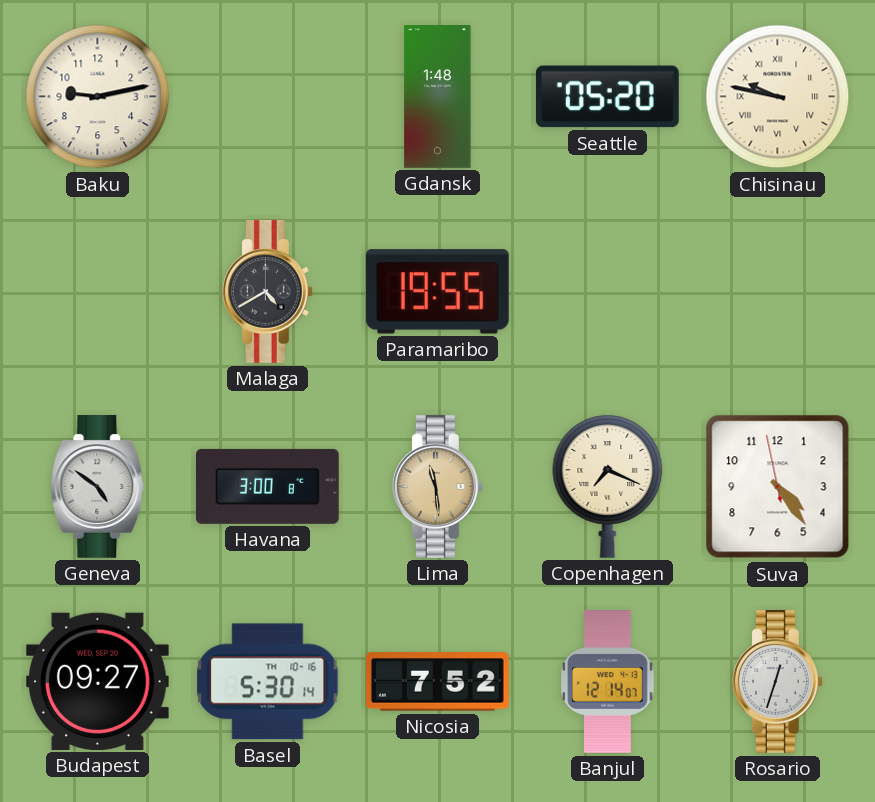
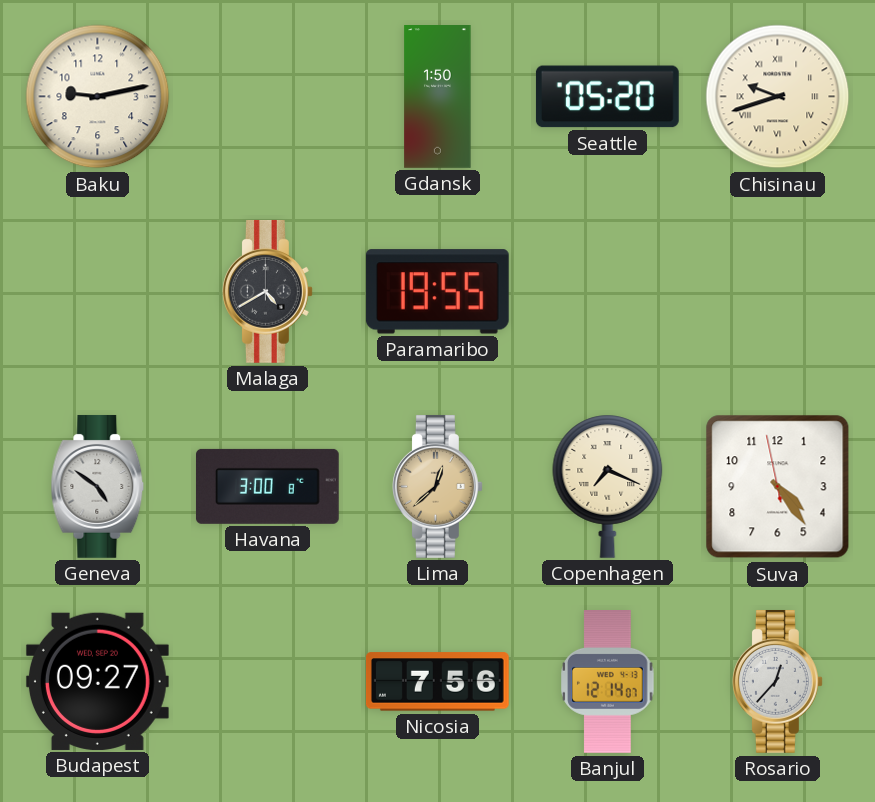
Gdansk: 1:48 -> 1:50
Chisinau: 9:47 -> 9:42
Lima: 11:29 -> 12:38
Basel: 5:30 -> none
Nicosia: 7:52 -> 7:56
Rosario: 12:33 -> 12:37
